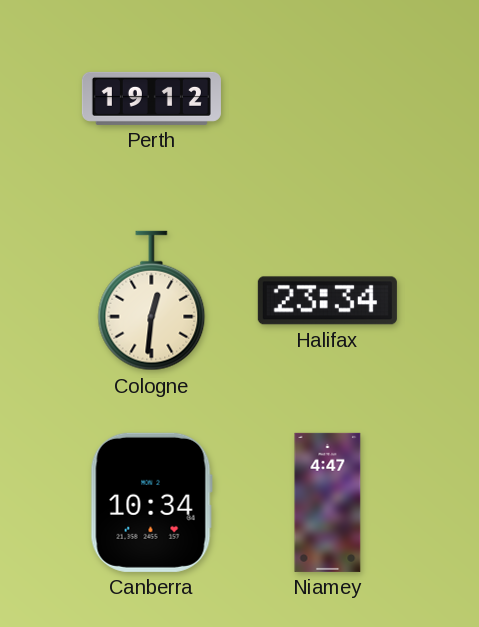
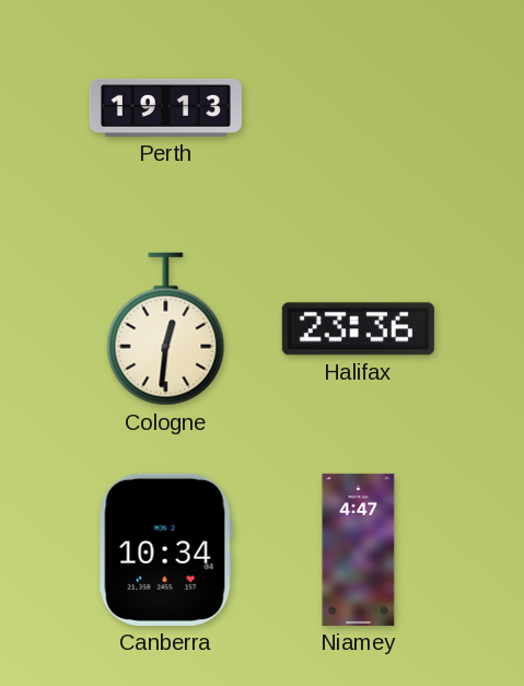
Perth: 19:12 -> 19:13
Halifax: 23:34 -> 23:36
